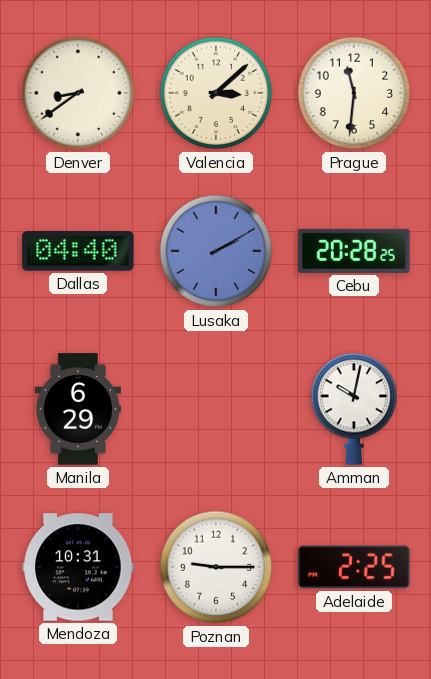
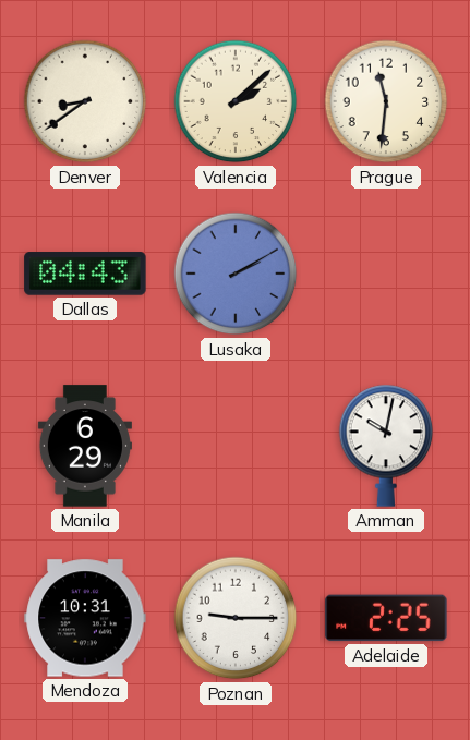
Valencia: 3:08 -> 2:08
Dallas: 04:40 -> 04:43
Cebu: 20:28 -> none
